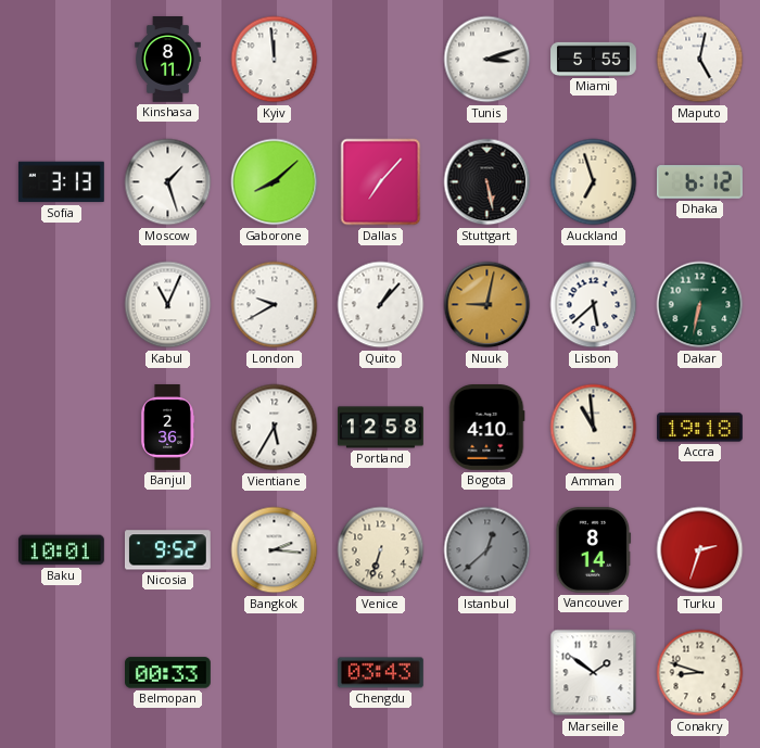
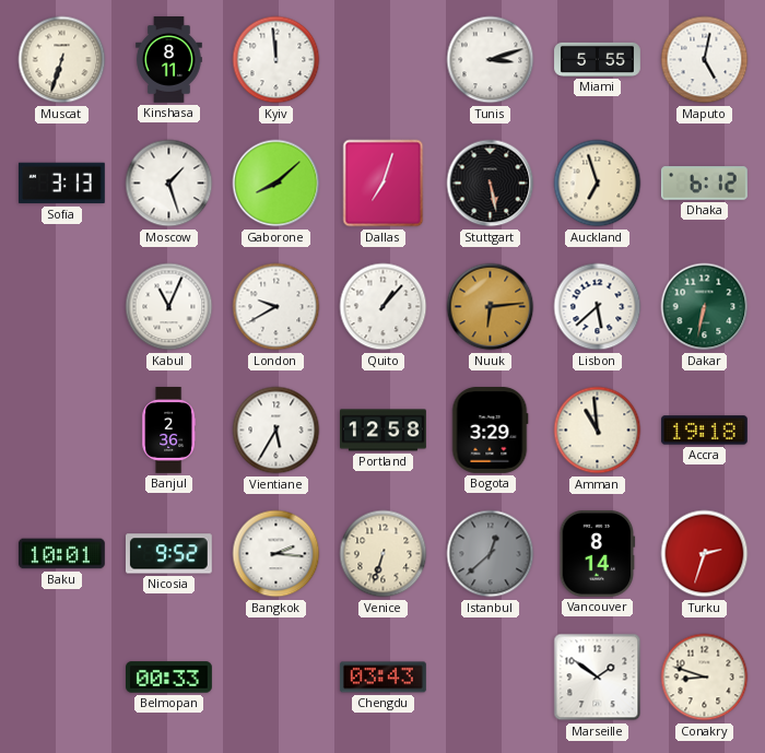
Muscat: none -> 6:33
Dallas: 7:07 -> 7:03
Nuuk: 9:02 -> 6:14
Bogota: 4:10 -> 3:29
